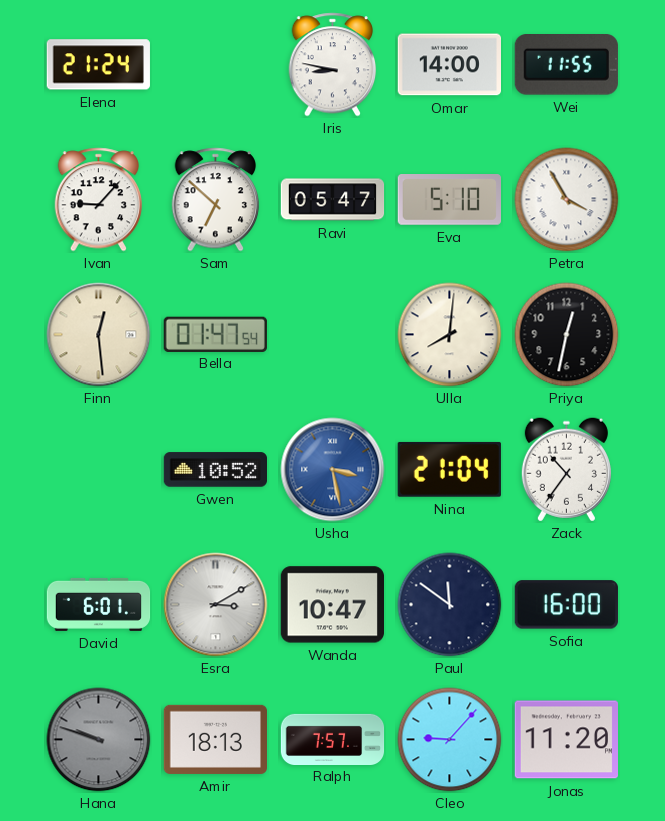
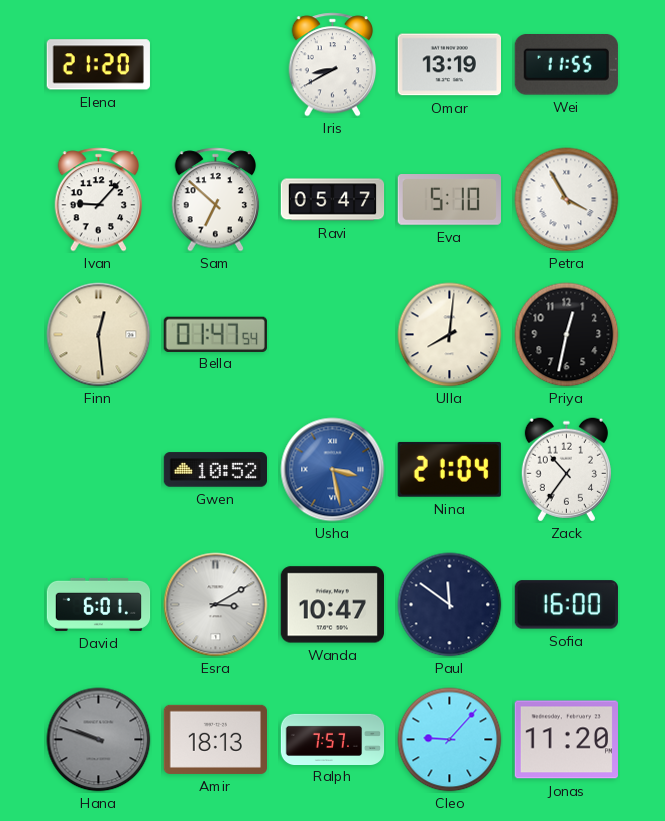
Elena: 21:24 -> 21:20
Iris: 8:47 -> 8:40
Omar: 14:00 -> 13:19
